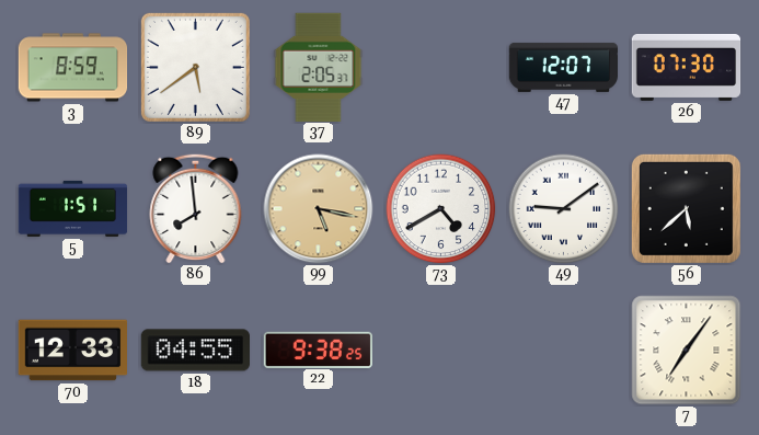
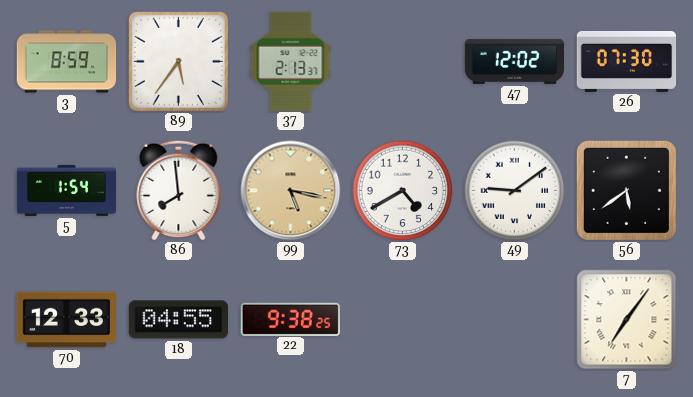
89: 5:39 -> 5:36
37: 2:05 -> 2:13
47: 12:07 -> 12:02
5: 1:51 -> 1:54
56: 5:38 -> 5:39
